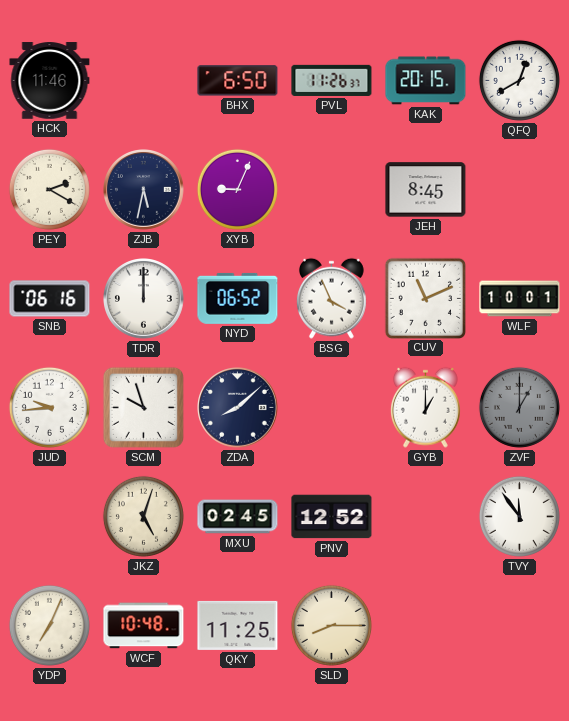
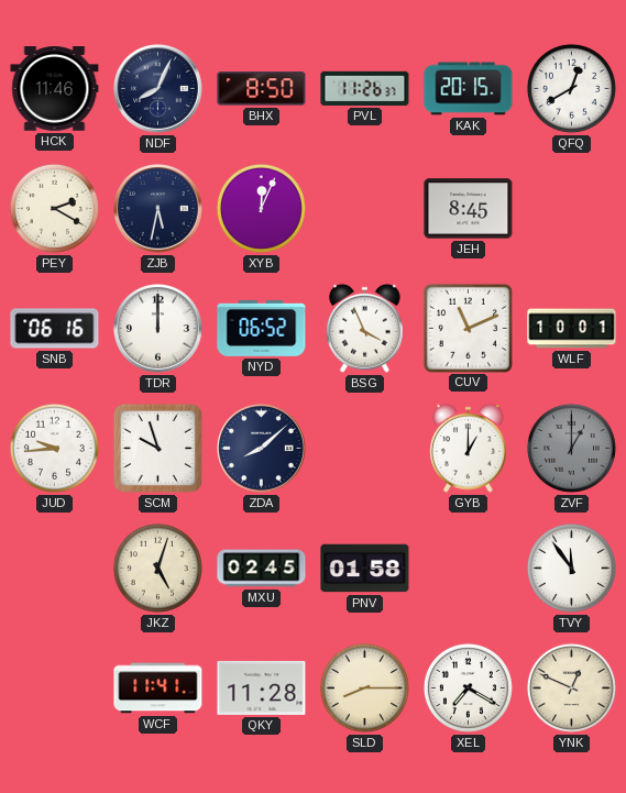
NDF: none -> 8:04
BHX: 6:50 -> 8:50
XYB: 9:04 -> 12:04
PNV: 12:52 -> 01:58
YDP: 7:04 -> none
WCF: 10:48 -> 11:41
QKY: 11:25 -> 11:28
XEL: none -> 7:20
YNK: none -> 12:49
